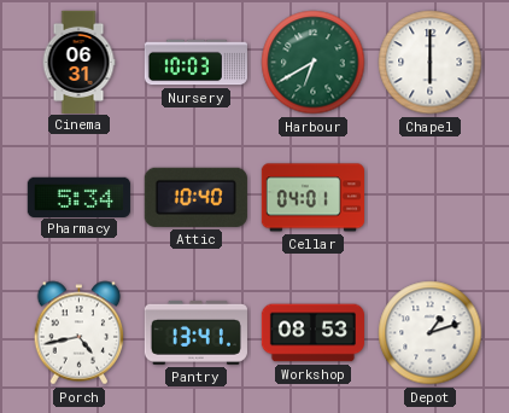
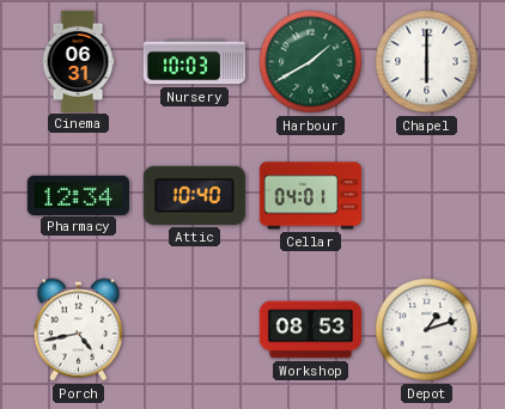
Harbour: 6:40 -> 1:40
Pharmacy: 5:34 -> 12:34
Pantry: 13:41 -> none
